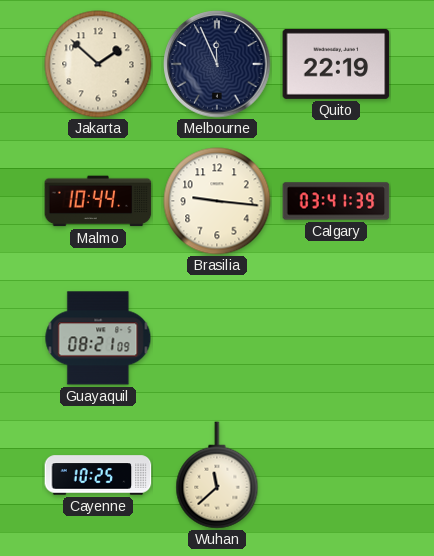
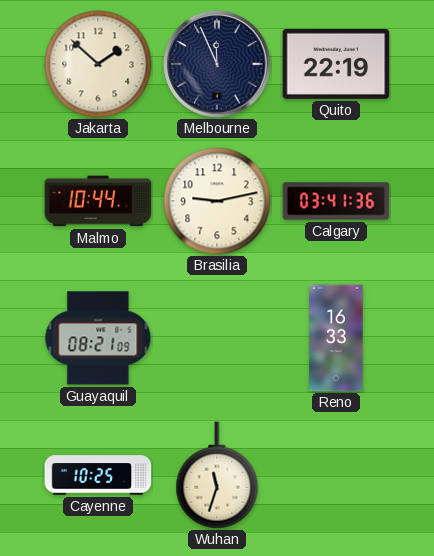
Brasilia: 9:16 -> 9:13
Calgary: 03:41:39 -> 03:41:36
Reno: none -> 16:33
Wuhan: 11:38 -> 11:33
